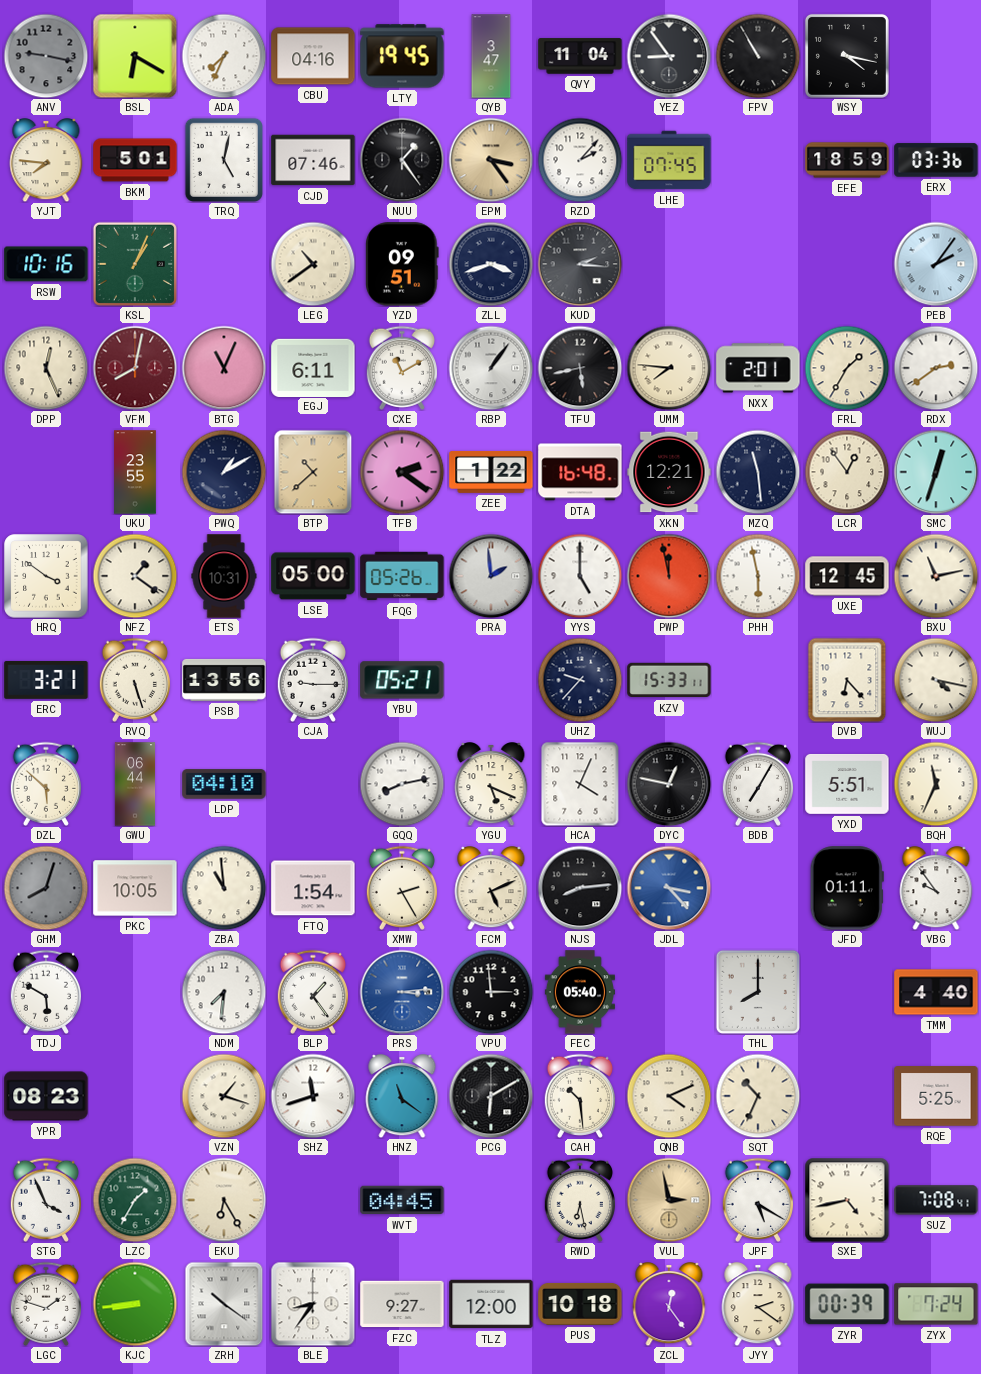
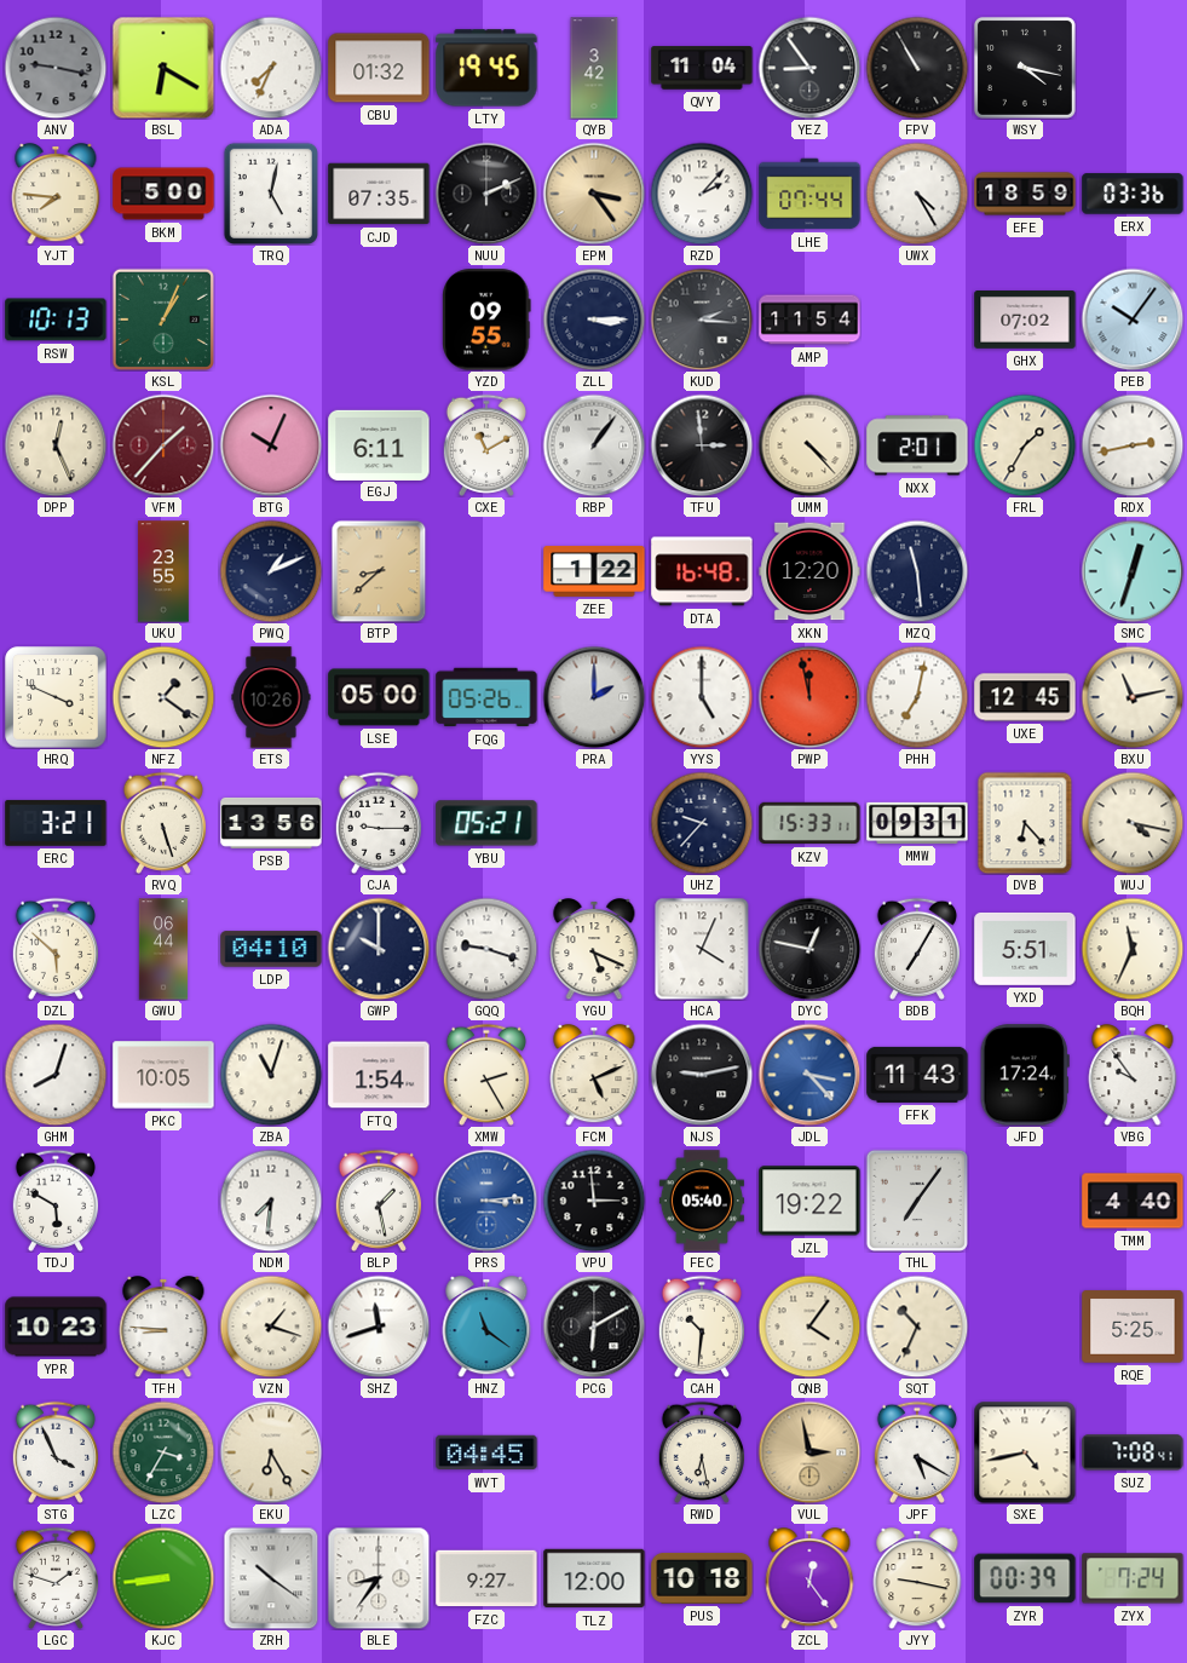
CBU: 04:16 -> 01:32
QYB: 3:47 -> 3:42
BKM: 5:01 -> 5:00
CJD: 07:46 -> 07:35
NUU: 1:24 -> 2:11
LHE: 07:45 -> 07:44
UWX: none -> 4:25
RSW: 10:16 -> 10:13
LEG: 10:39 -> none
YZD: 09:51 -> 09:55
ZLL: 3:42 -> 3:15
AMP: none -> 11:54
GHX: none -> 07:02
PEB: 2:06 -> 10:06
VFM: 8:02 -> 1:37
BTG: 11:04 -> 10:04
TFU: 5:43 -> 2:59
UMM: 7:46 -> 4:23
RDX: 2:39 -> 2:43
PWQ: 1:10 -> 1:11
BTP: 10:38 -> 8:38
TFB: 2:21 -> none
XKN: 12:21 -> 12:20
LCR: 12:54 -> none
HRQ: 3:51 -> 3:49
ETS: 10:31 -> 10:26
PRA: 1:59 -> 2:00
PHH: 5:58 -> 7:02
MMW: none -> 09:31
GWP: none -> 10:00
GQQ: 8:13 -> 9:18
GHM dial: grey -> white
ZBA: 10:59 -> 11:03
NJS: 8:14 -> 9:13
FFK: none -> 11:43
JFD: 01:11 -> 17:24
BLP: 1:24 -> 1:28
JZL: none -> 19:22
THL: 8:00 -> 7:06
YPR: 08:23 -> 10:23
TFH: none -> 8:46
CAH: 10:29 -> 10:31
QNB: 4:11 -> 4:06
LZC: 1:35 -> 3:35
JYY: 2:21 -> 9:17
